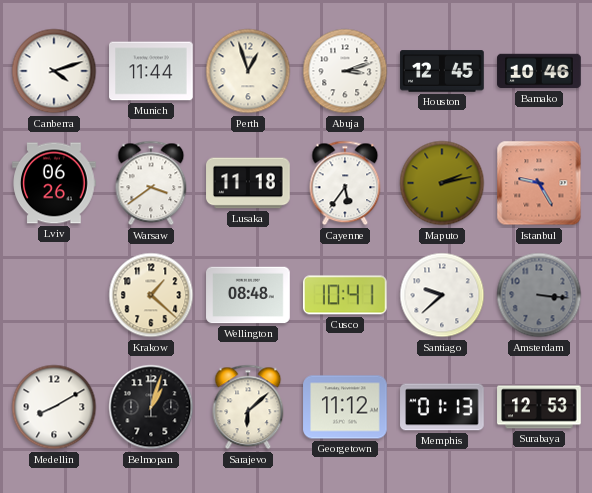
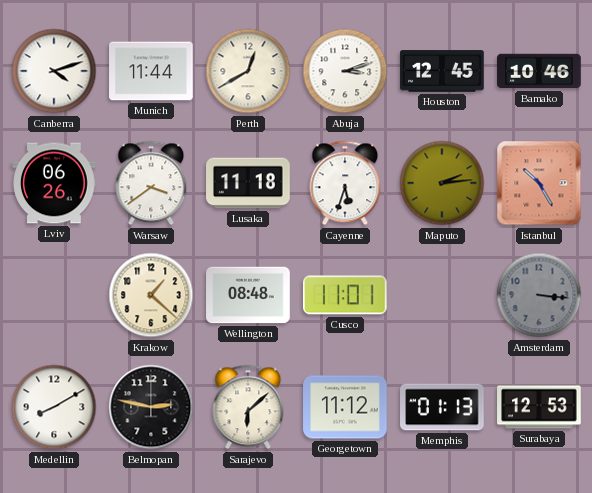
Perth: 12:57 -> 12:40
Cayenne: 5:36 -> 5:33
Maputo: 2:13 -> 2:14
Istanbul: 9:25 -> 10:25
Cusco: 10:41 -> 11:01
Santiago: 9:38 -> none
Belmopan: 1:03 -> 2:47
